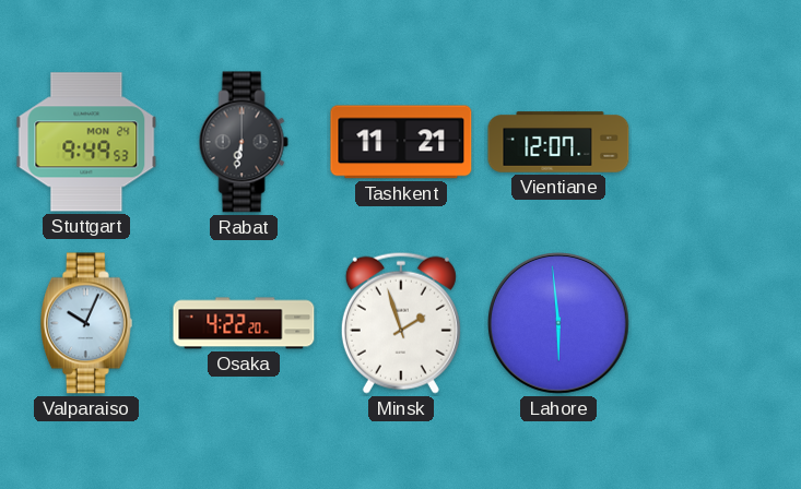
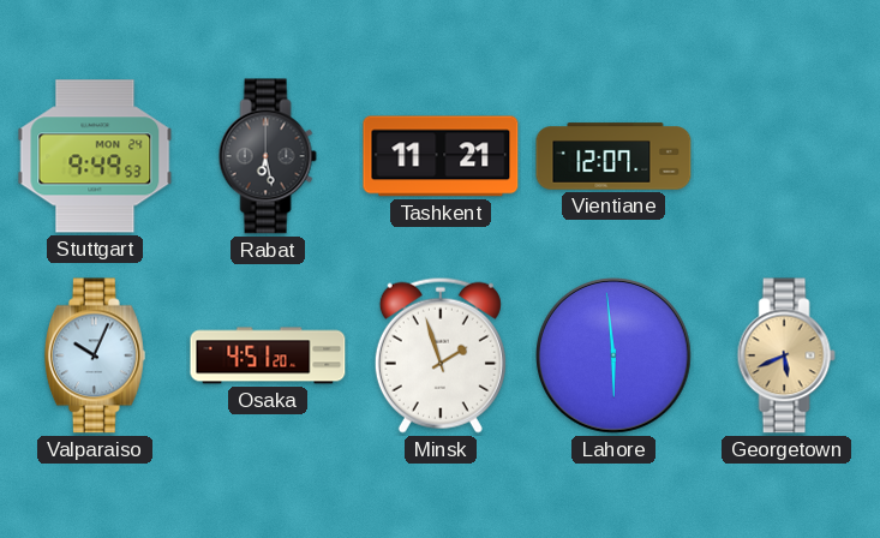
Rabat: 6:32 -> 6:28
Osaka: 4:22 -> 4:51
Georgetown: none -> 5:41
